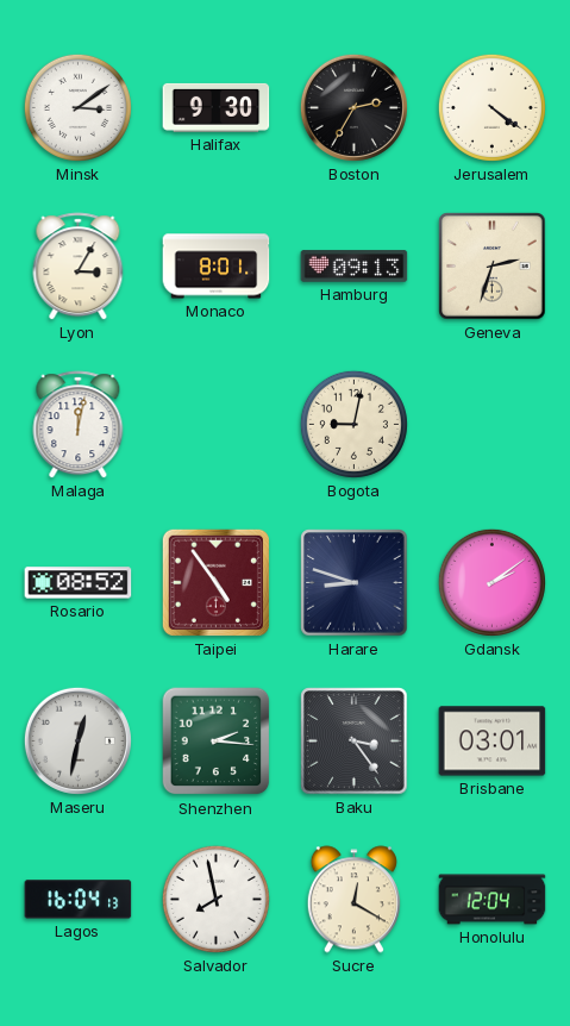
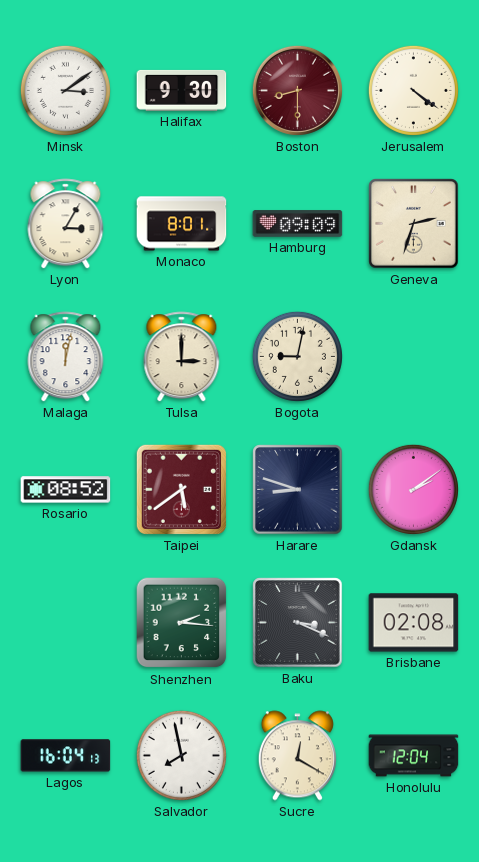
Boston: 2:35 -> 8:30
Boston dial: black -> burgundy
Hamburg: 09:13 -> 09:09
Tulsa: none -> 3:00
Taipei: 4:54 -> 5:39
Maseru: 12:32 -> none
Baku: 3:24 -> 3:19
Brisbane: 03:01 -> 02:08
